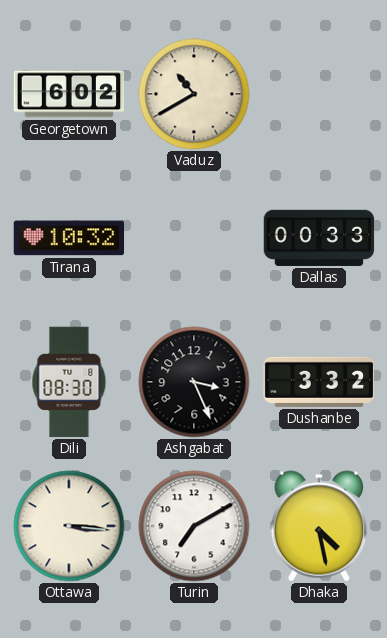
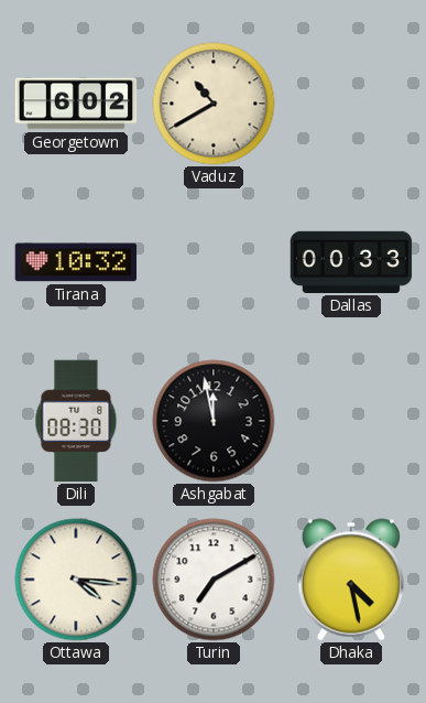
Ashgabat: 3:26 -> 11:58
Dushanbe: 3:32 -> none
Ottawa: 3:16 -> 4:16
